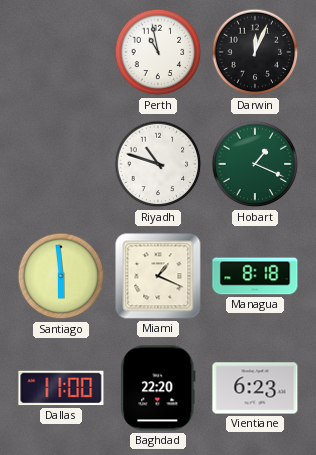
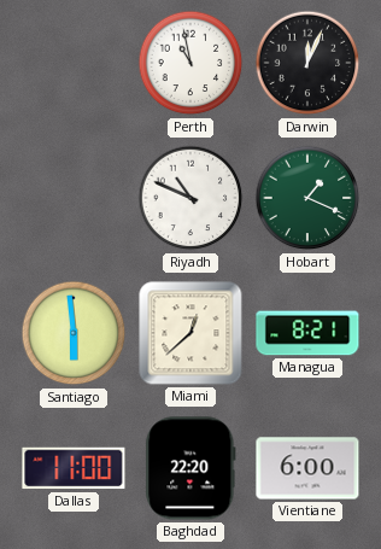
Riyadh: 10:48 -> 10:49
Miami: 1:19 -> 12:38
Managua: 8:18 -> 8:21
Vientiane: 6:23 -> 6:00
